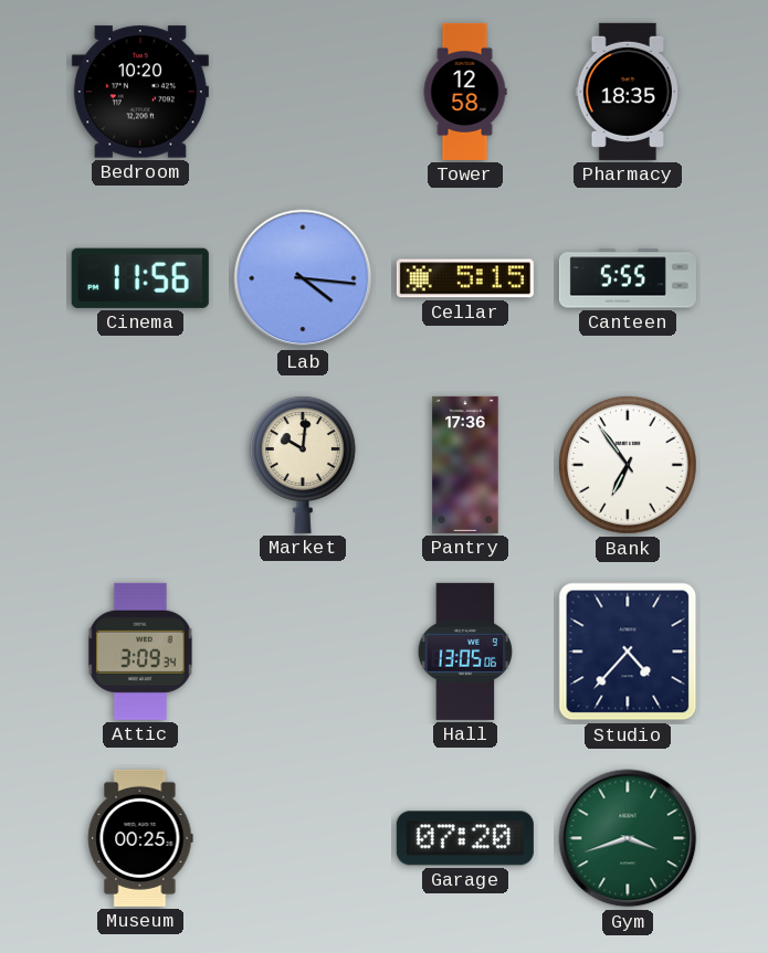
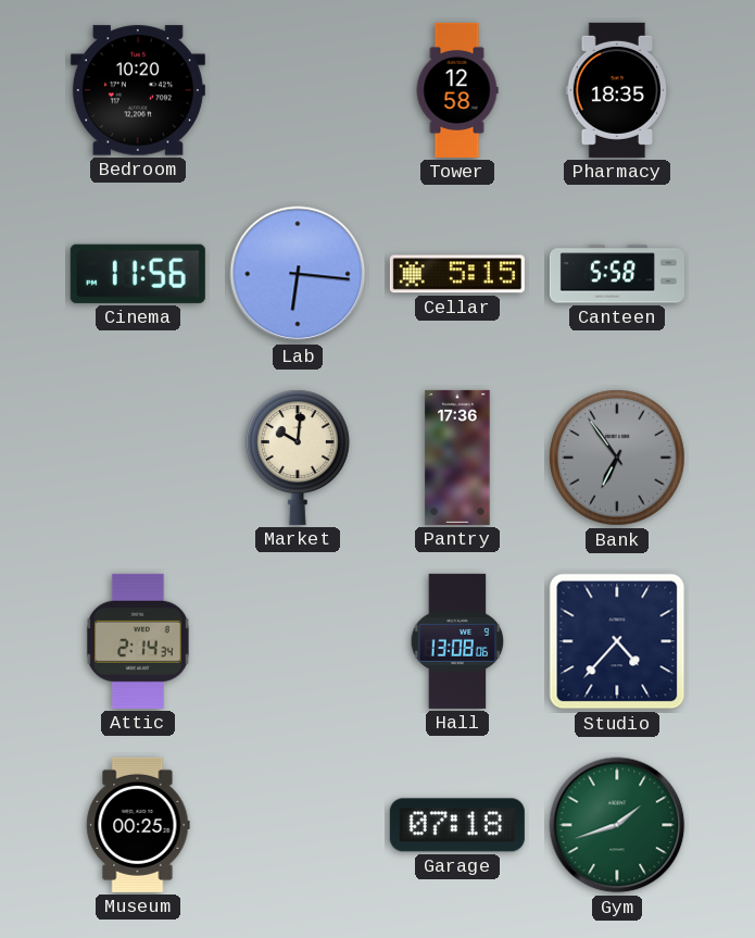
Lab: 4:16 -> 6:16
Canteen: 5:55 -> 5:58
Bank dial: white -> grey
Attic: 3:09 -> 2:14
Hall: 13:05 -> 13:08
Garage: 07:20 -> 07:18
Gym: 3:42 -> 1:42
